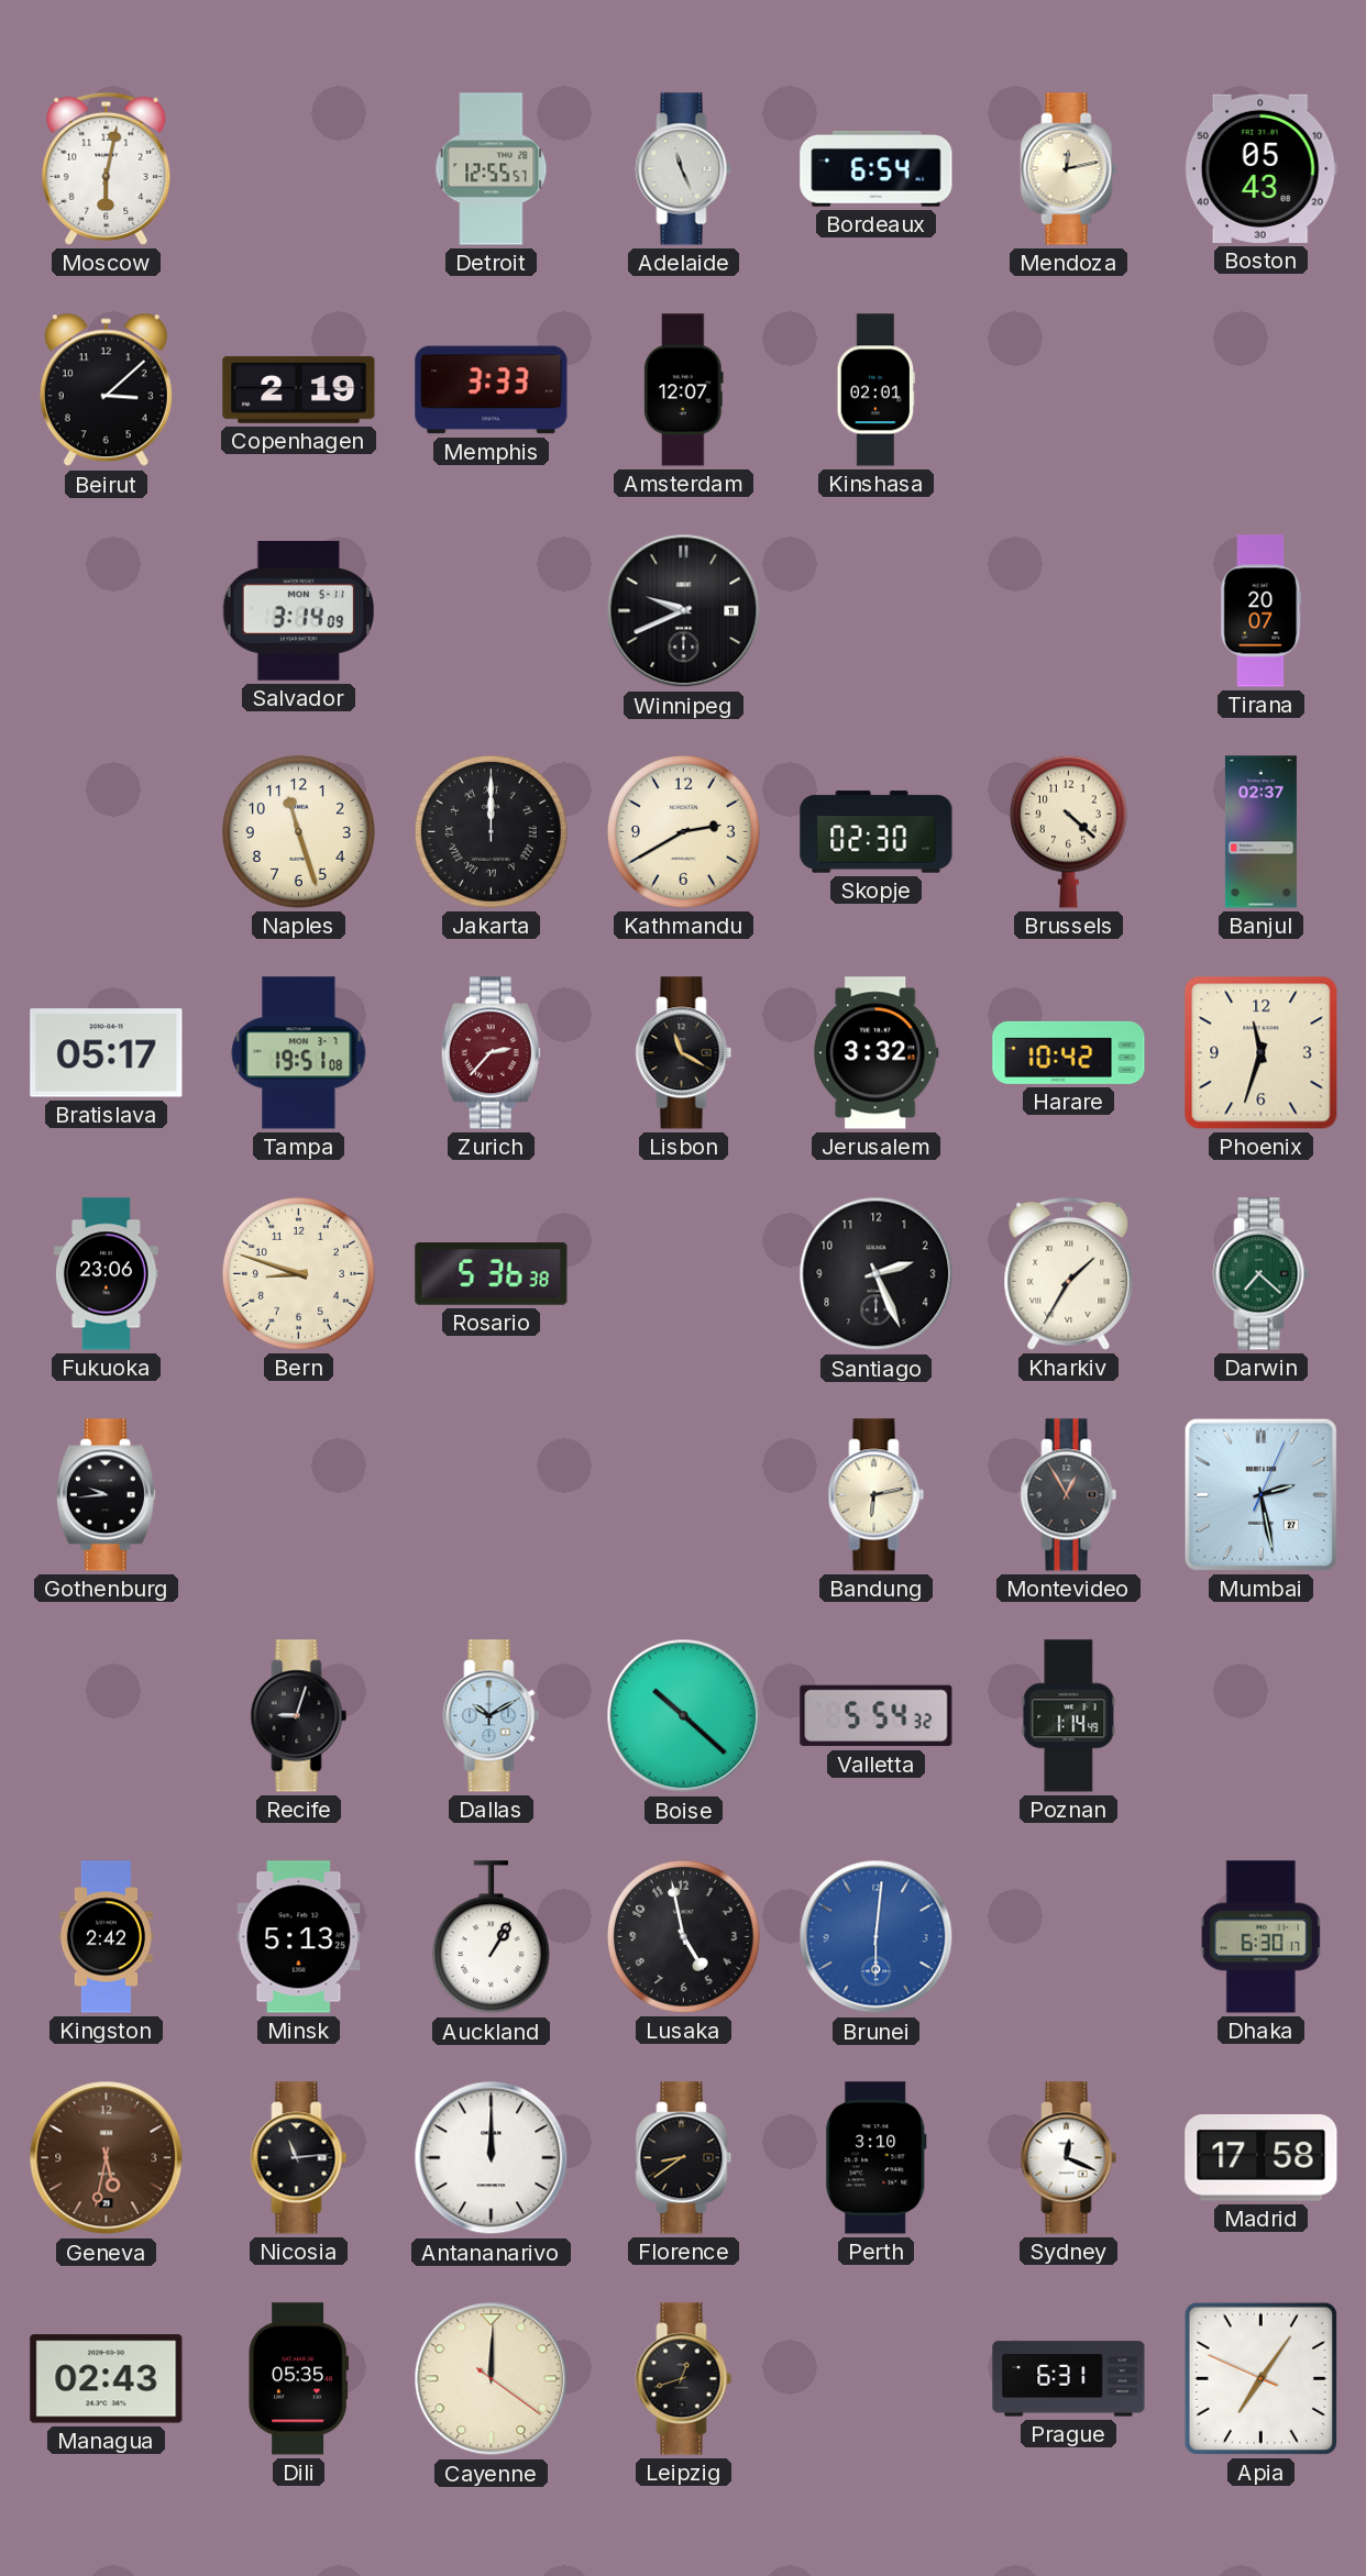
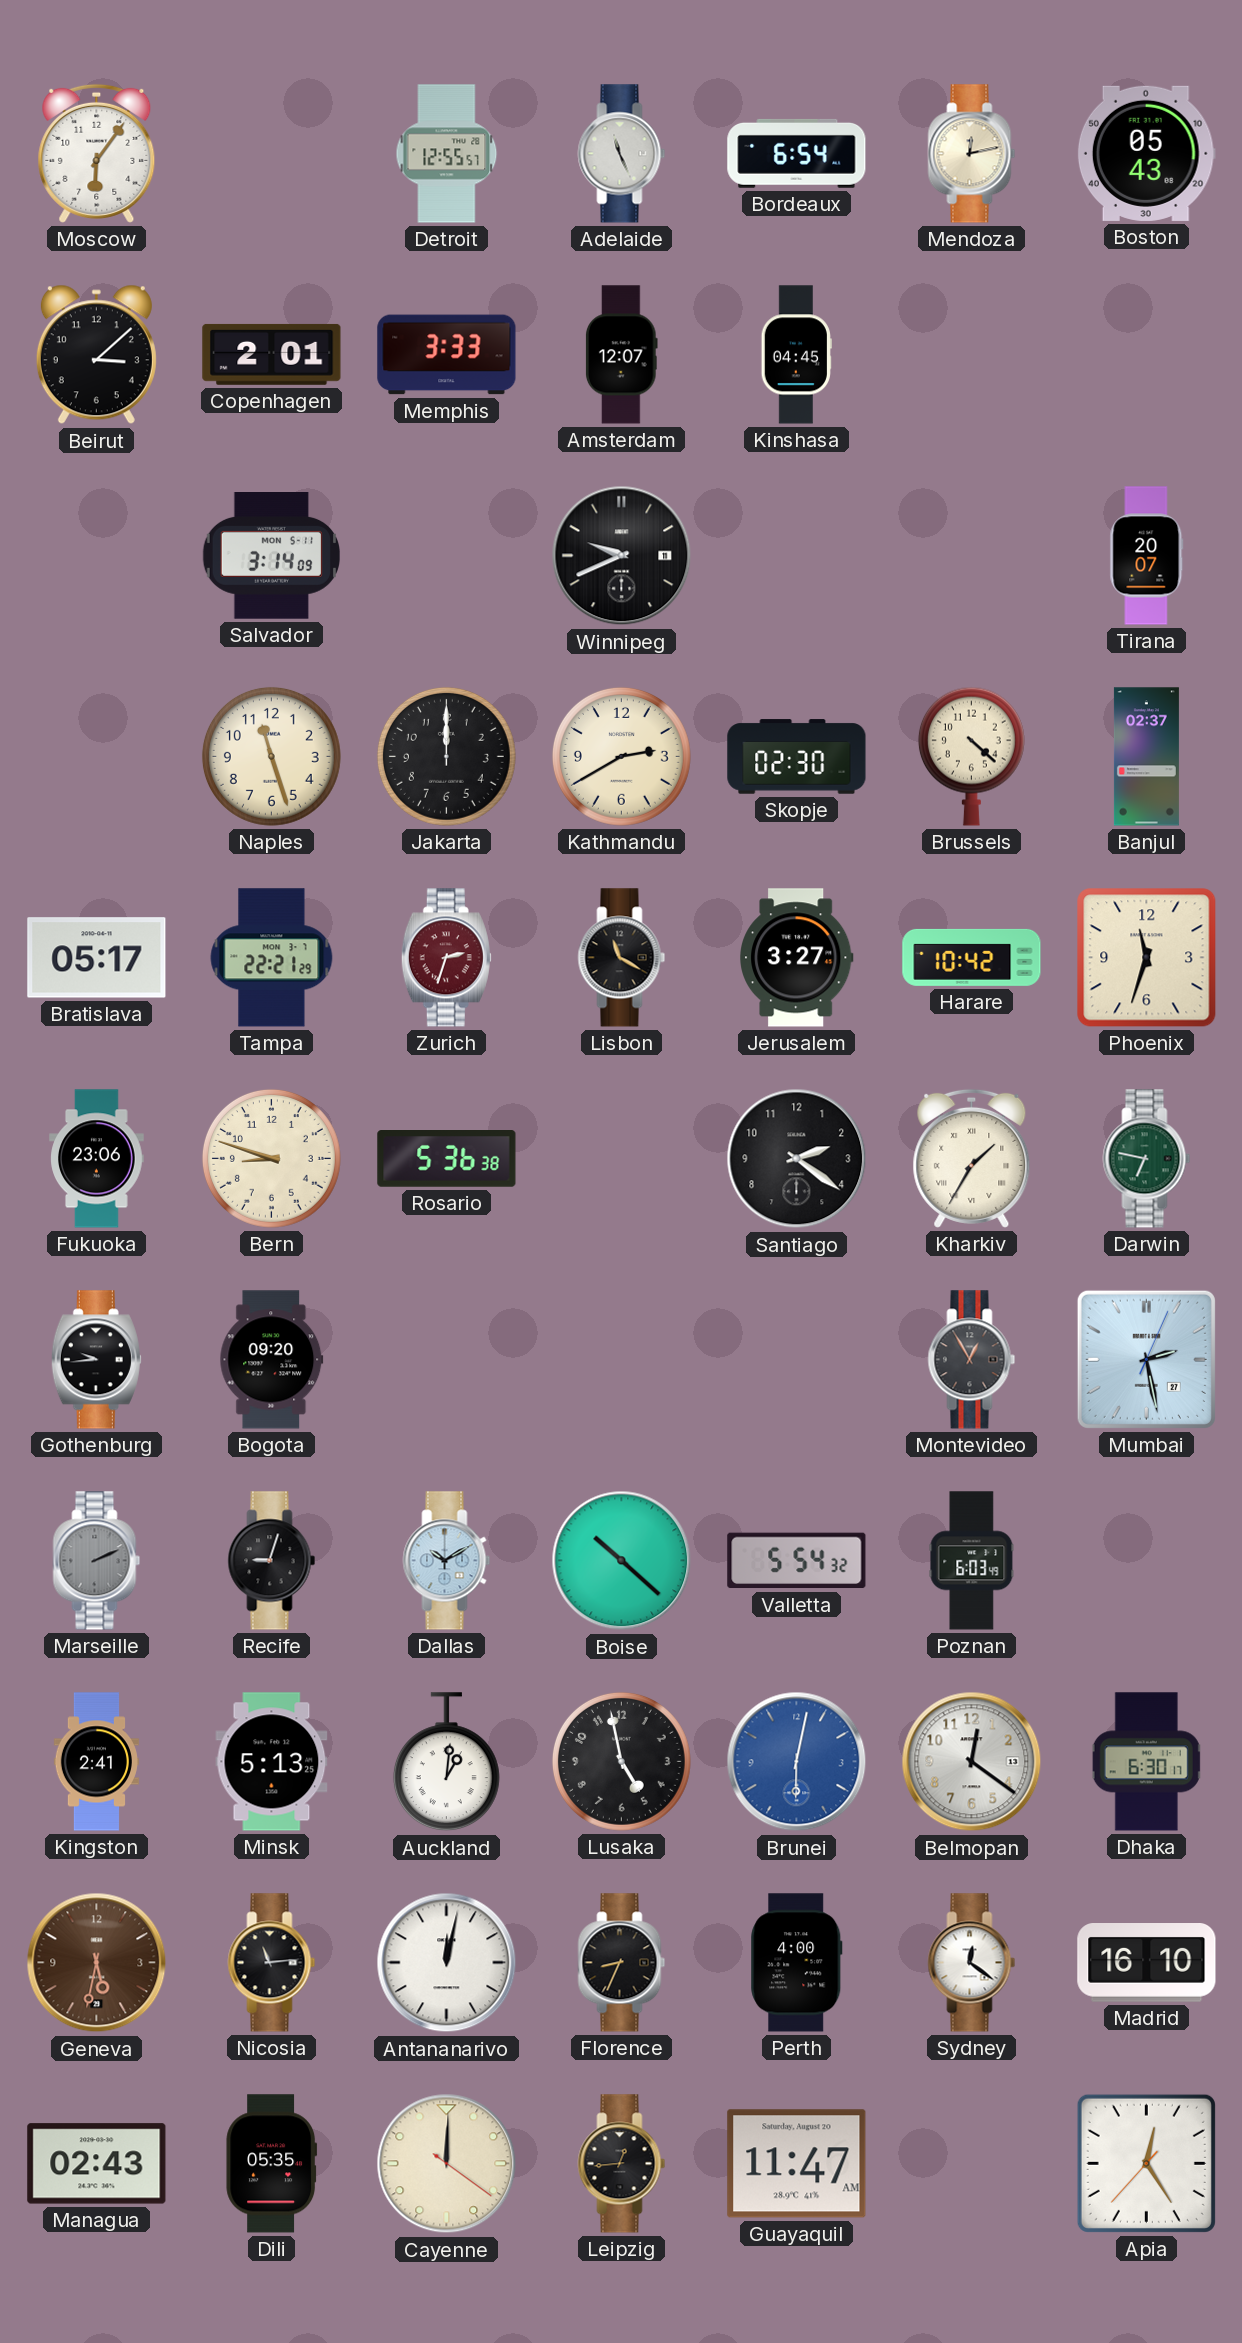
Moscow: 6:02 -> 6:06
Copenhagen: 2:19 -> 2:01
Kinshasa: 02:01 -> 04:45
Jakarta numerals: Roman -> Arabic
Tampa: 19:51 -> 22:21
Zurich: 2:37 -> 2:33
Jerusalem: 3:32 -> 3:27
Santiago: 2:26 -> 2:21
Darwin: 7:22 -> 6:47
Bogota: none -> 09:20
Bandung: 6:13 -> none
Marseille: none -> 2:11
Poznan: 1:14 -> 6:03
Kingston: 2:42 -> 2:41
Auckland: 1:05 -> 1:01
Brunei: 6:01 -> 6:02
Belmopan: none -> 12:21
Antananarivo: 12:00 -> 12:02
Florence: 8:39 -> 8:34
Perth: 3:10 -> 4:00
Sydney: 12:19 -> 12:21
Madrid: 17:58 -> 16:10
Leipzig: 12:42 -> 12:44
Guayaquil: none -> 11:47
Prague: 6:31 -> none
Apia: 7:05 -> 12:24
